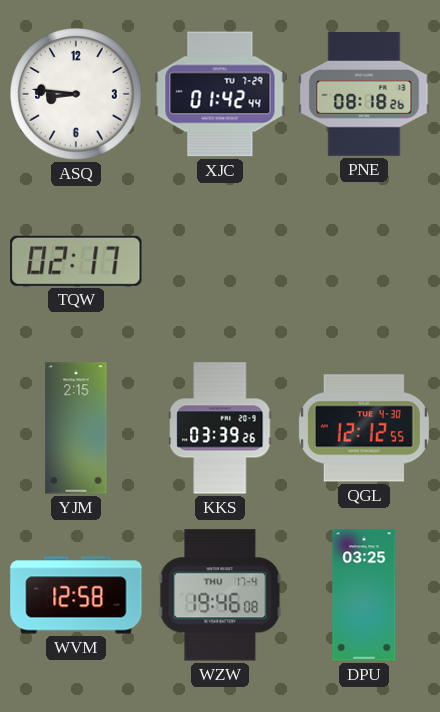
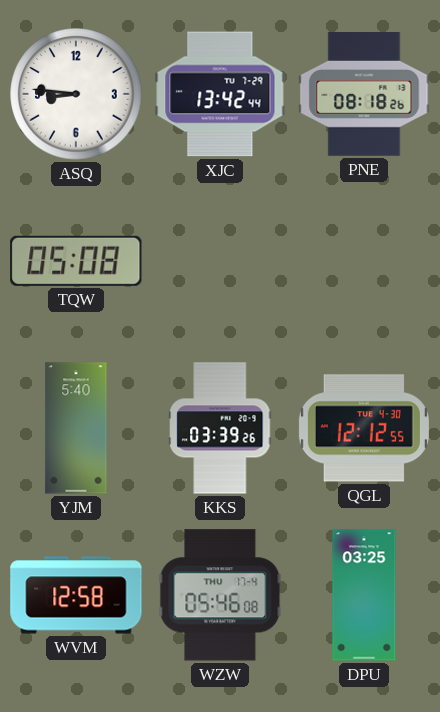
XJC: 01:42 -> 13:42
TQW: 02:17 -> 05:08
YJM: 2:15 -> 5:40
WZW: 19:46 -> 05:46
